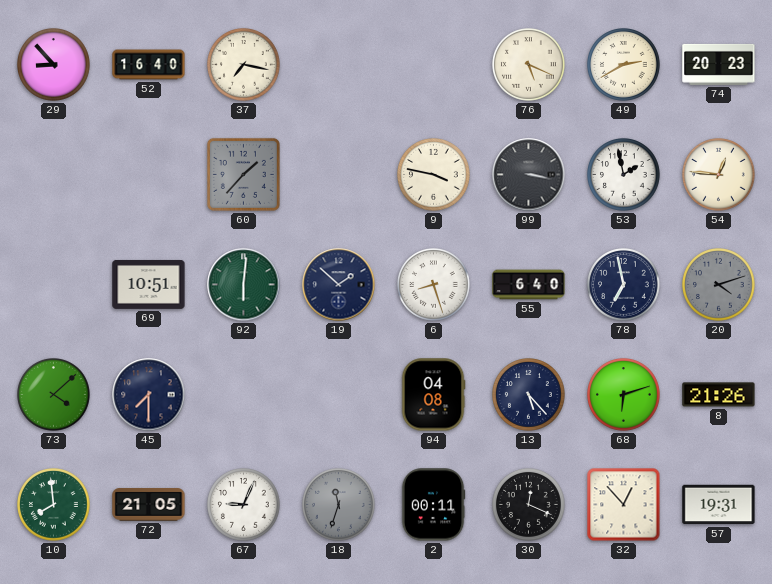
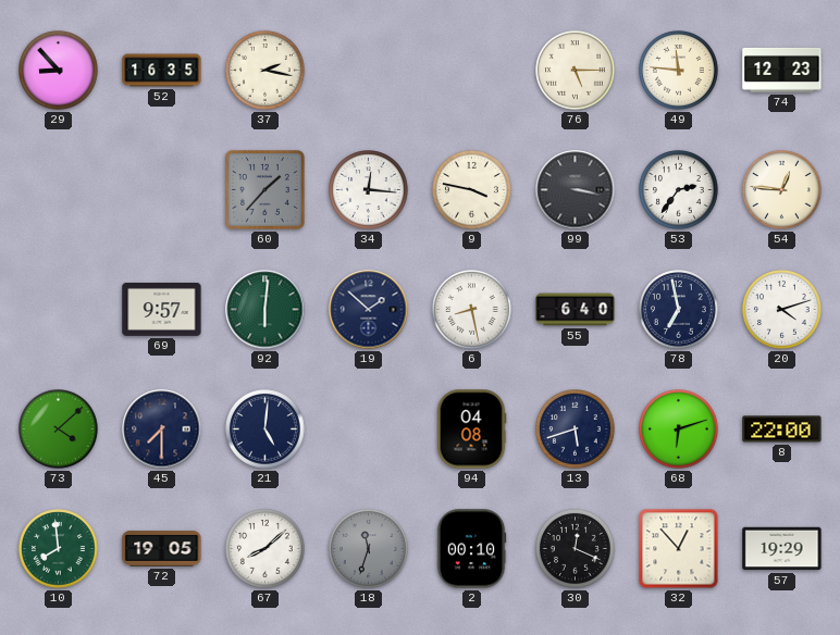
52: 16:40 -> 16:35
37: 7:17 -> 2:17
76: 5:19 -> 5:15
49: 2:40 -> 11:46
74: 20:23 -> 12:23
34: none -> 12:16
53: 1:58 -> 2:36
69: 10:51 -> 9:57
6: 8:27 -> 8:28
20 dial: grey -> white
21: none -> 5:01
13: 5:23 -> 5:42
8: 21:26 -> 22:00
72: 21:05 -> 19:05
67: 9:04 -> 8:08
2: 00:11 -> 00:10
57: 19:31 -> 19:29
